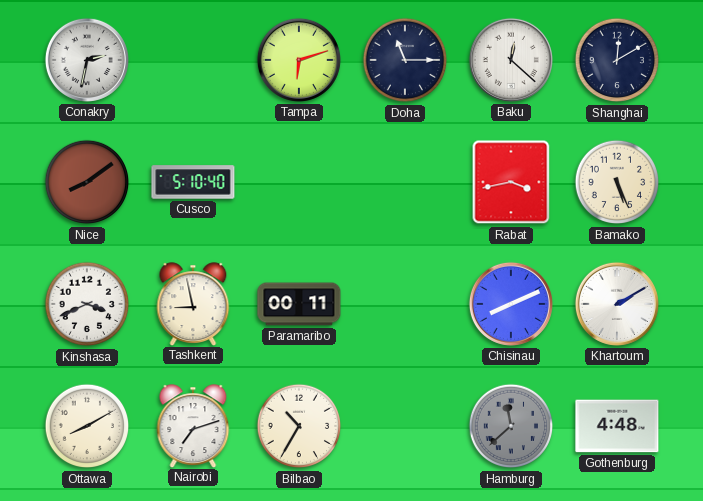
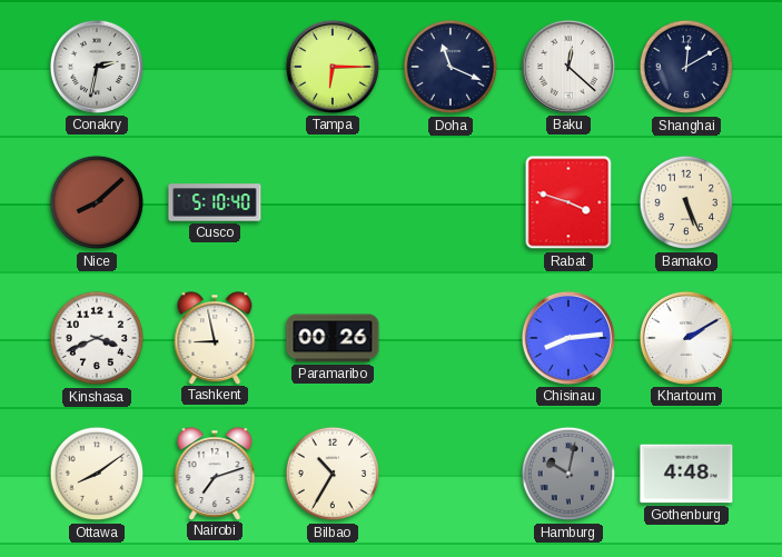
Tampa: 6:12 -> 6:15
Doha: 11:15 -> 11:19
Nice: 8:09 -> 8:08
Rabat: 3:43 -> 3:48
Paramaribo: 00:11 -> 00:26
Chisinau: 8:11 -> 8:14
Ottawa: 8:10 -> 8:09
Hamburg: 11:38 -> 10:02
